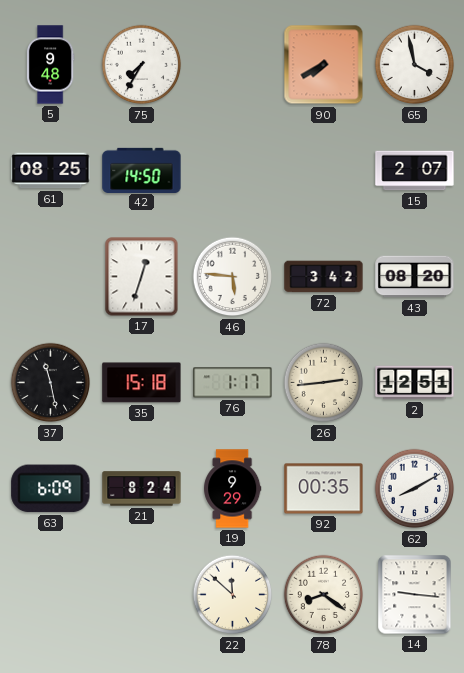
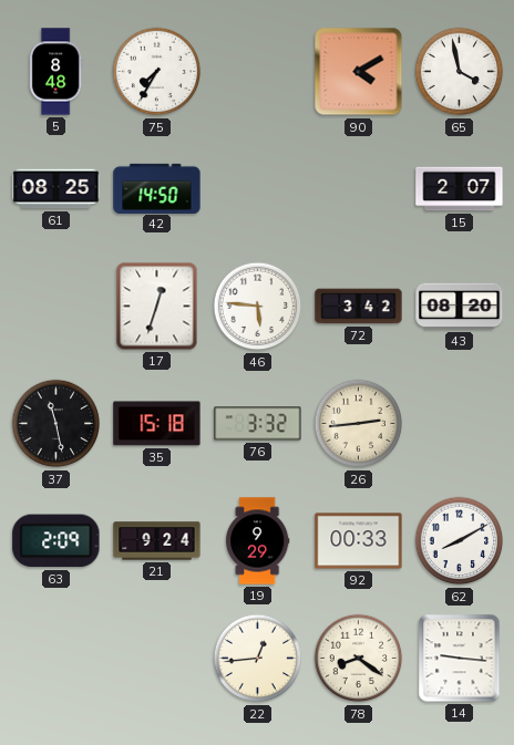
5: 9:48 -> 8:48
90: 7:40 -> 4:10
76: 1:17 -> 3:32
2: 12:51 -> none
63: 6:09 -> 2:09
21: 8:24 -> 9:24
92: 00:35 -> 00:33
22: 11:52 -> 12:44
